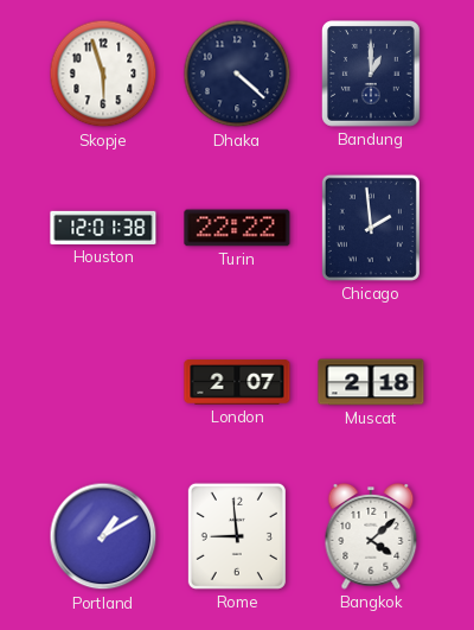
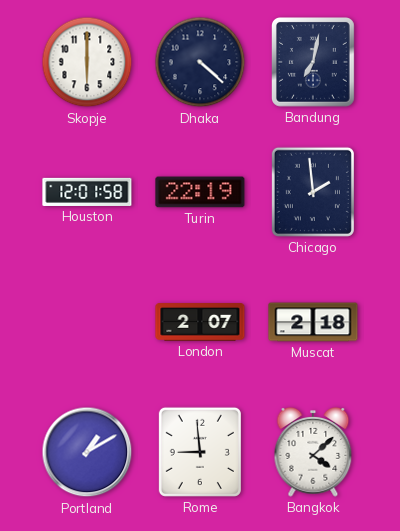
Skopje: 5:57 -> 6:00
Bandung: 1:00 -> 7:02
Houston: 12:01:38 -> 12:01:58
Turin: 22:22 -> 22:19
